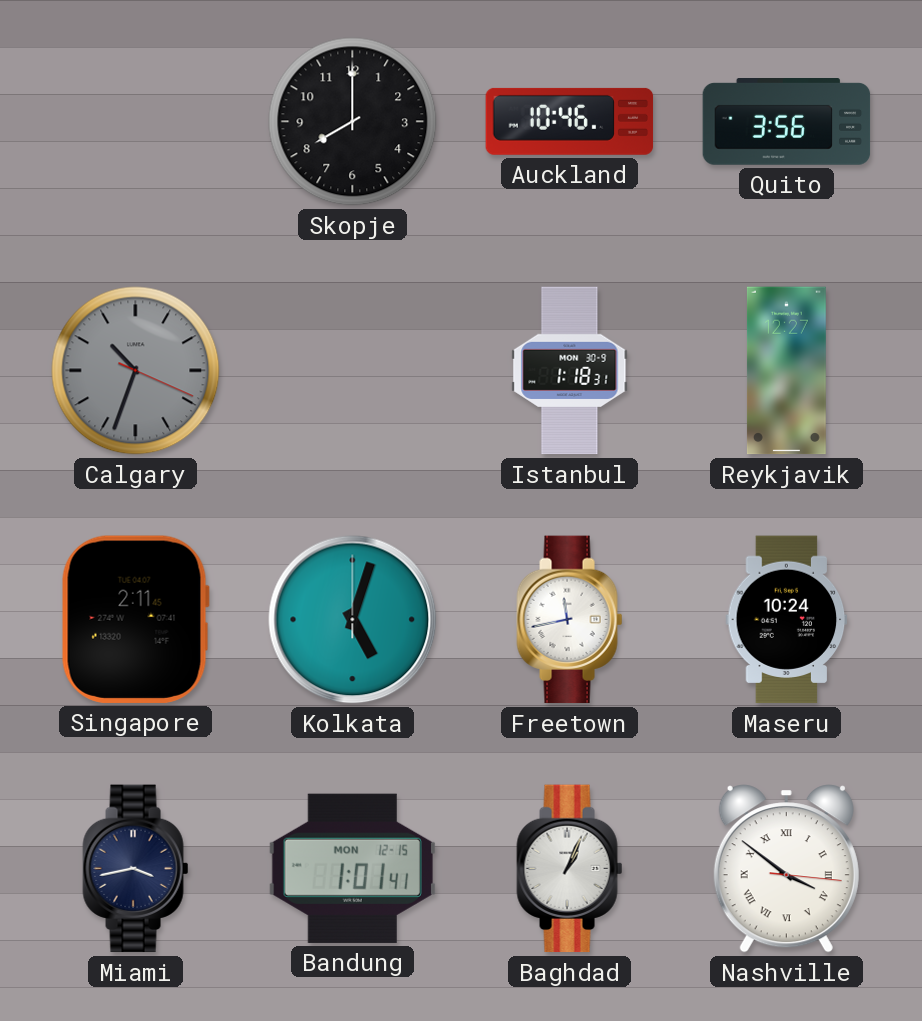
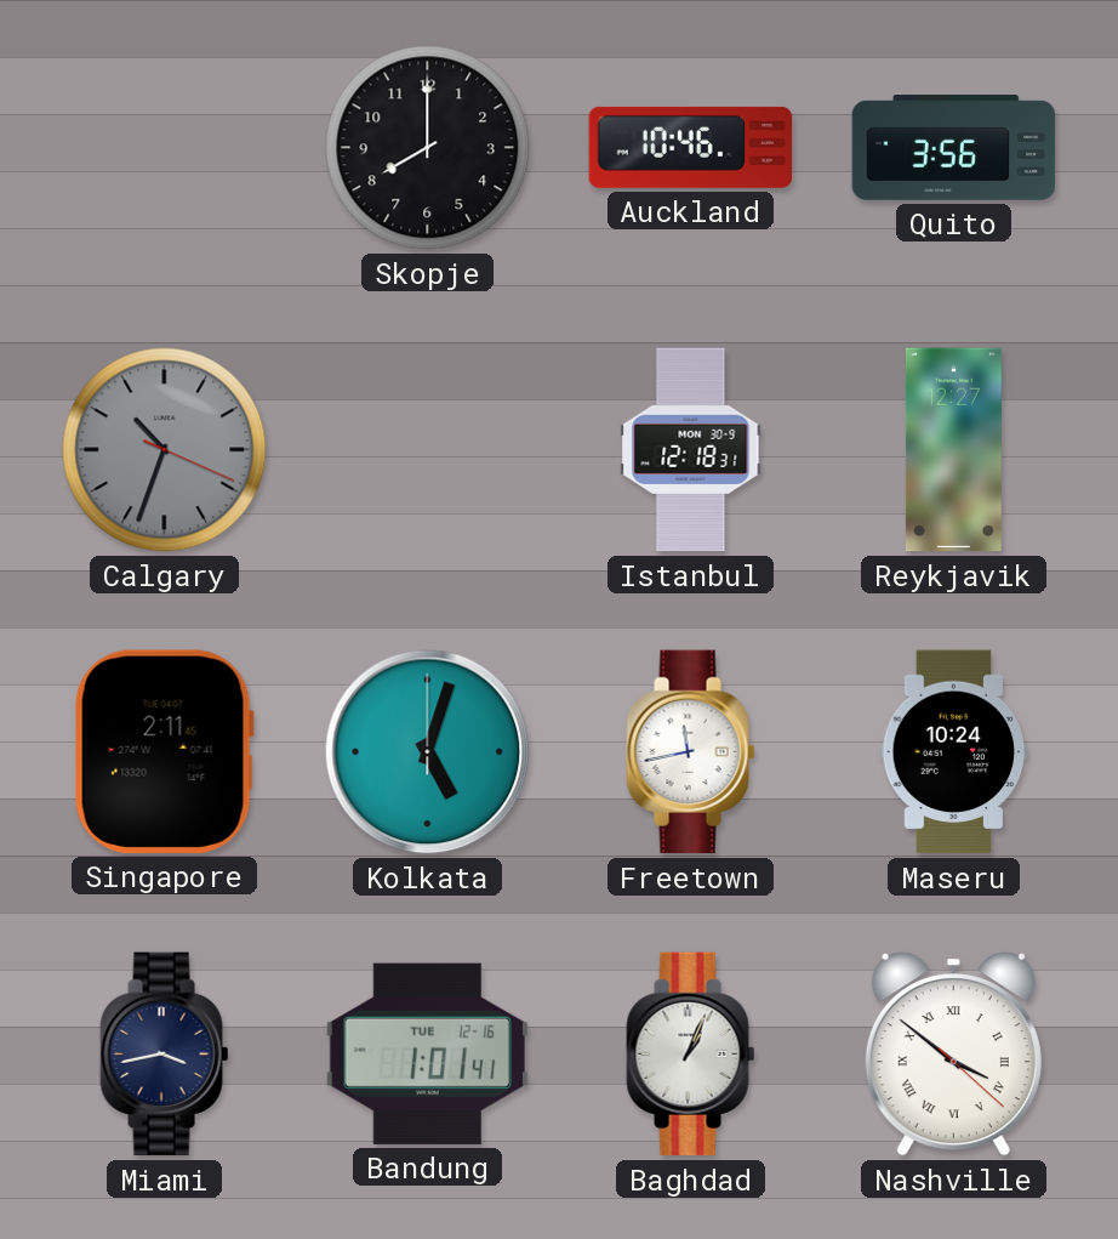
Istanbul: 1:18 -> 12:18
Bandung date: MON 12-15 -> TUE 12-16
Nashville: 3:51:16 -> 3:51:22
